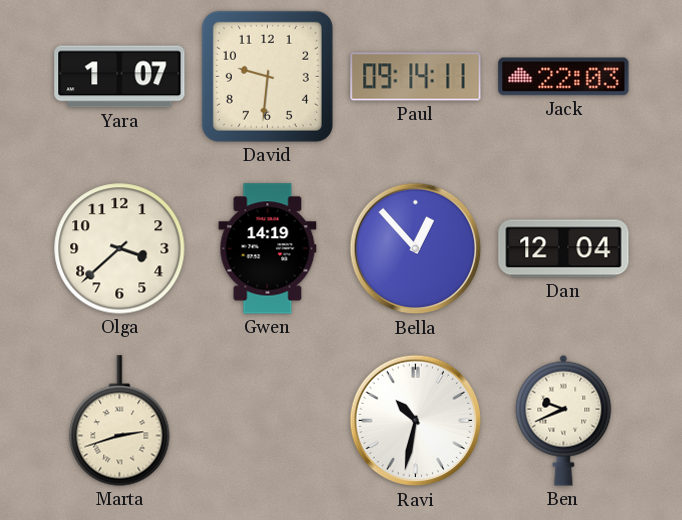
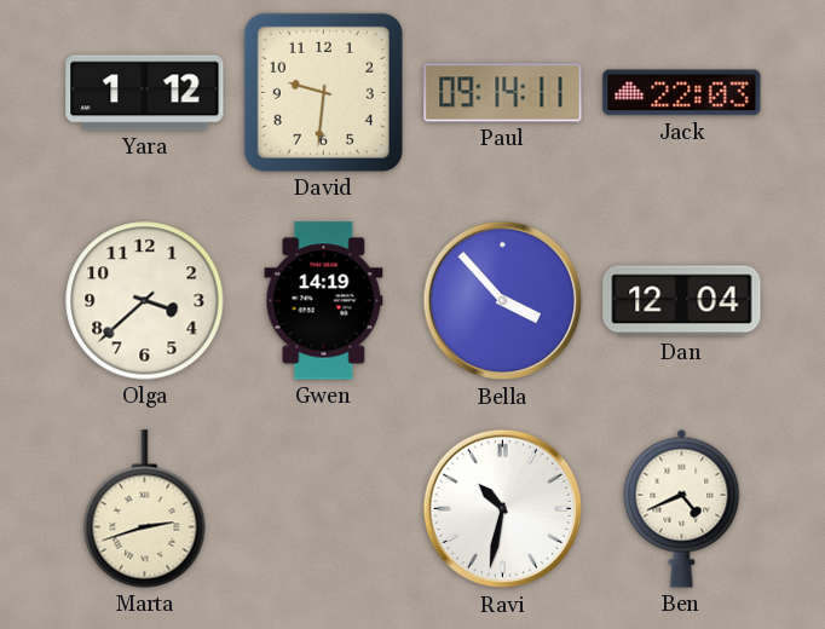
Yara: 1:07 -> 1:12
Bella: 12:53 -> 3:53
Ben: 9:41 -> 4:41
